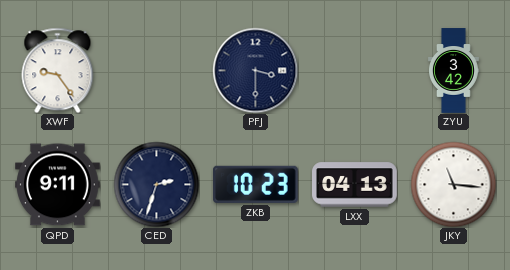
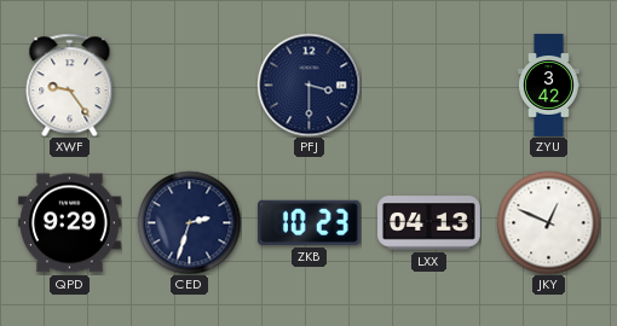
QPD: 9:11 -> 9:29
JKY: 11:16 -> 12:49
